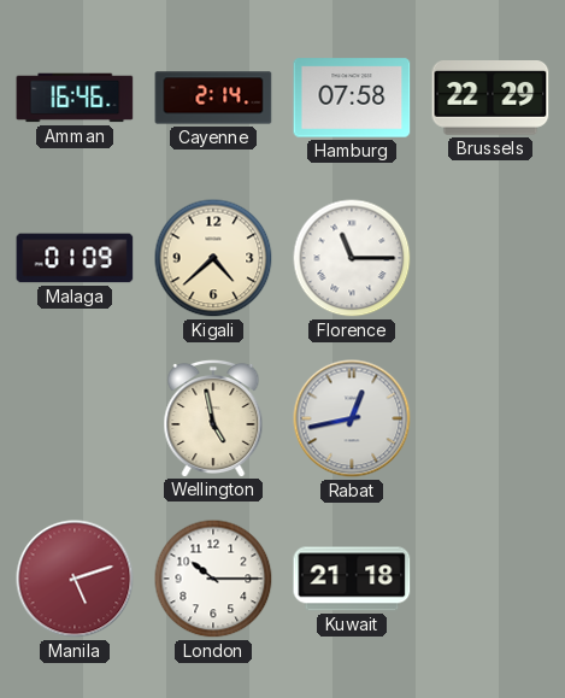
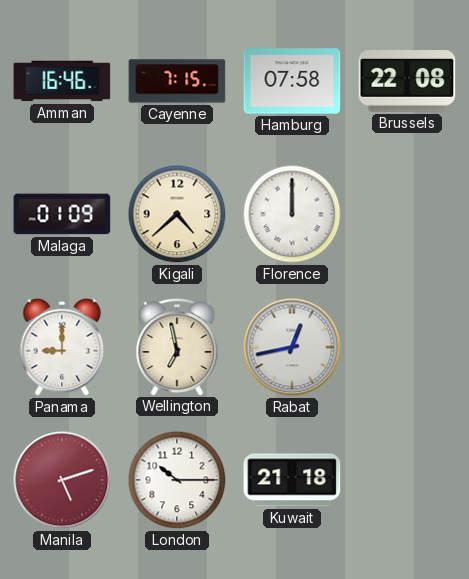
Cayenne: 2:14 -> 7:15
Brussels: 22:29 -> 22:08
Florence: 11:15 -> 12:00
Panama: none -> 9:00
Wellington: 4:58 -> 6:58
